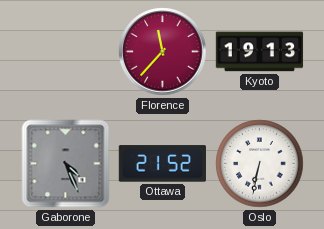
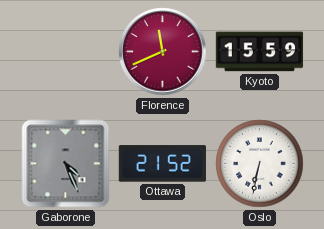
Florence: 11:37 -> 11:41
Kyoto: 19:13 -> 15:59
